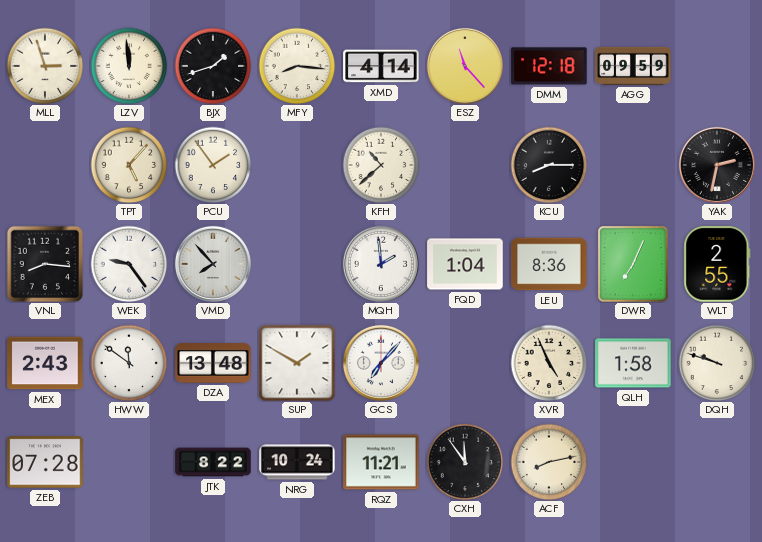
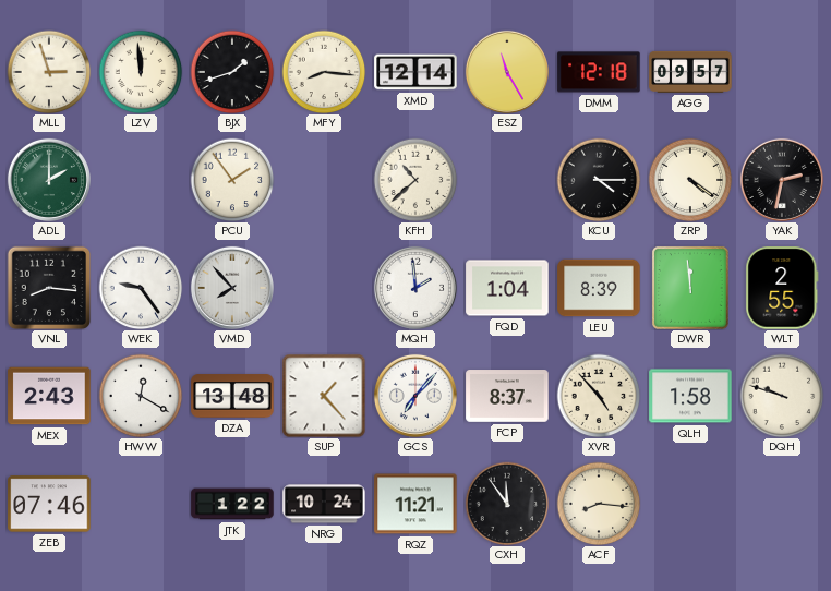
XMD: 4:14 -> 12:14
ESZ: 11:23 -> 11:25
AGG: 09:59 -> 09:57
ADL: none -> 2:00
TPT: 5:07 -> none
KCU: 8:15 -> 4:15
ZRP: none -> 4:21
LEU: 8:36 -> 8:39
DWR: 7:04 -> 11:59
HWW: 11:51 -> 12:20
SUP: 1:50 -> 1:23
FCP: none -> 8:37
XVR: 4:56 -> 4:53
ZEB: 07:28 -> 07:46
JTK: 8:22 -> 1:22
ACF: 8:13 -> 8:16
